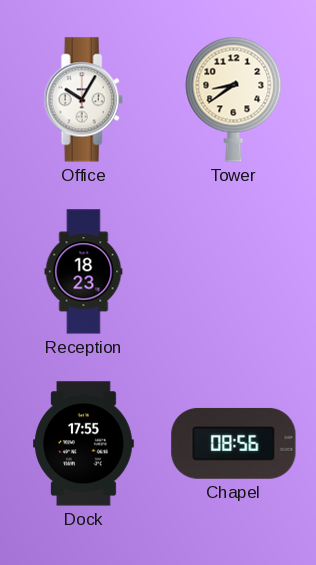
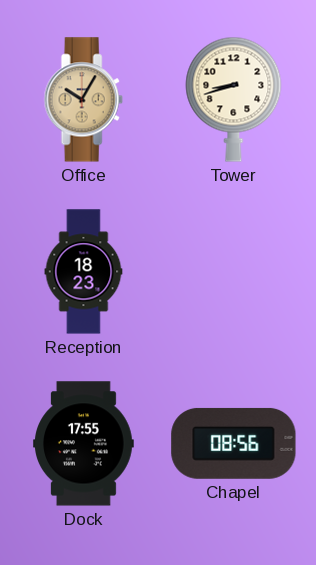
Office dial: white -> champagne
Tower: 8:39 -> 8:42
